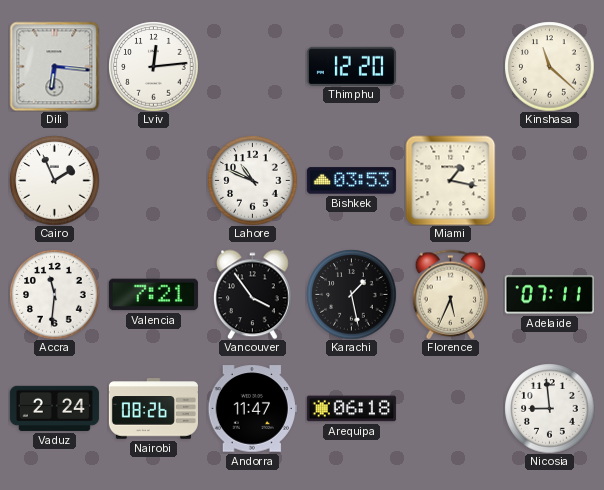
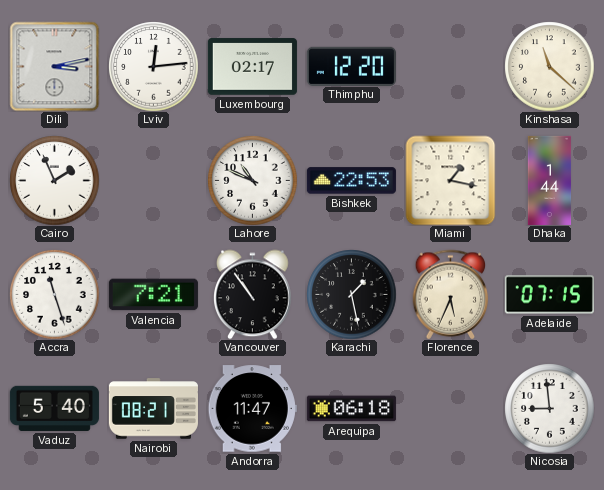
Dili: 6:16 -> 3:13
Luxembourg: none -> 02:17
Bishkek: 03:53 -> 22:53
Dhaka: none -> 1:44
Accra: 11:31 -> 11:27
Vancouver: 3:54 -> 10:54
Adelaide: 07:11 -> 07:15
Vaduz: 2:24 -> 5:40
Nairobi: 08:26 -> 08:21
